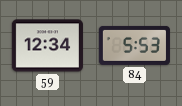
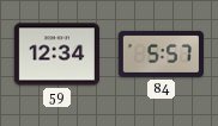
84: 5:53 -> 5:57
